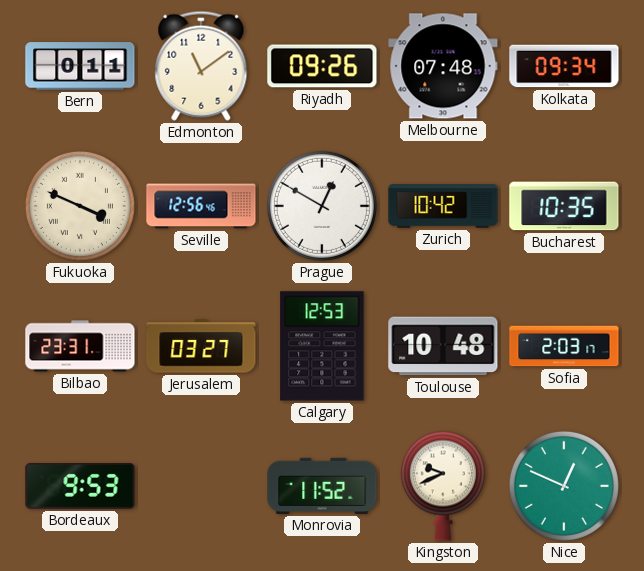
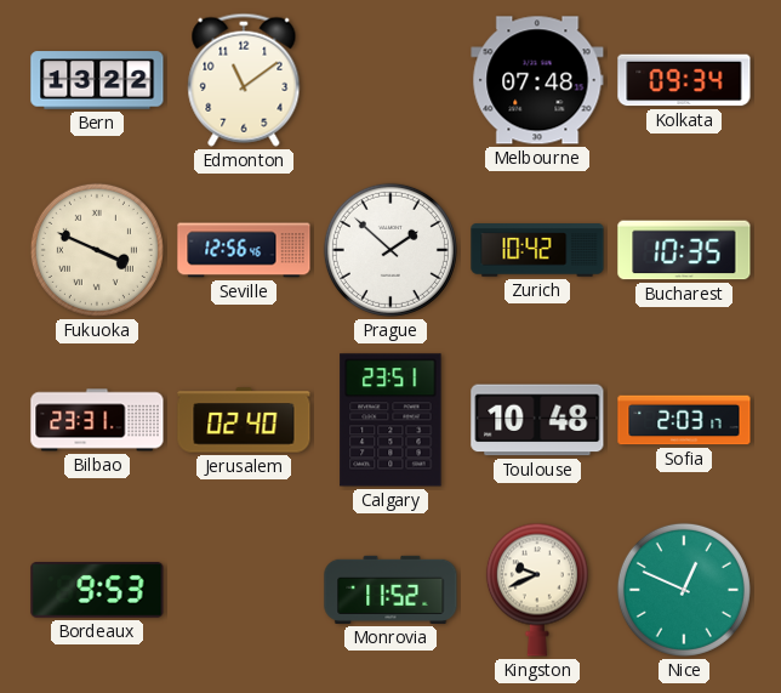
Bern: 0:11 -> 13:22
Riyadh: 09:26 -> none
Prague: 12:50 -> 1:52
Jerusalem: 03:27 -> 02:40
Calgary: 12:53 -> 23:51
